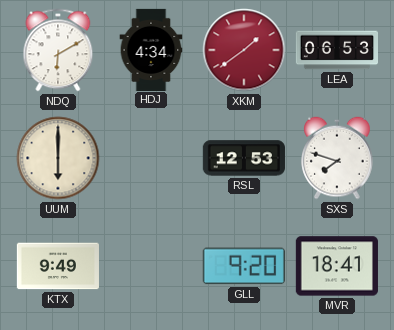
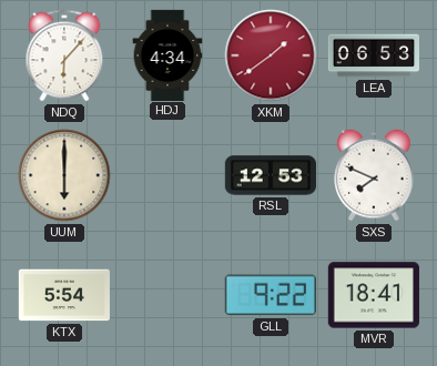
NDQ: 6:10 -> 6:07
SXS: 7:48 -> 7:49
KTX: 9:49 -> 5:54
GLL: 9:20 -> 9:22
